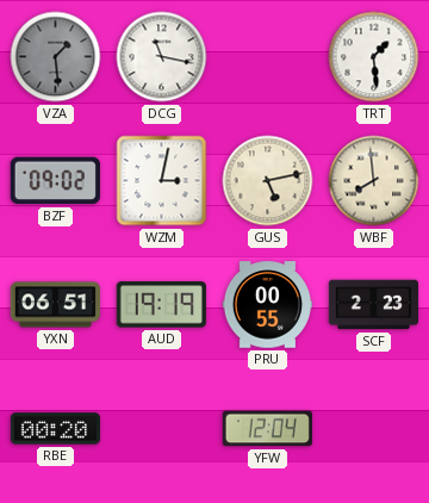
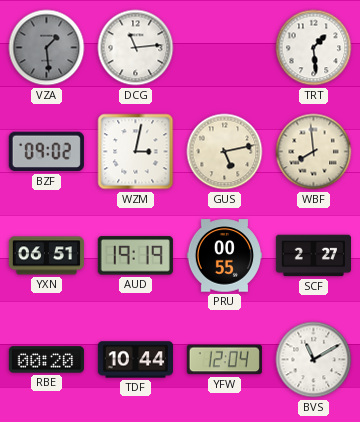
DCG: 11:17 -> 11:14
SCF: 2:23 -> 2:27
TDF: none -> 10:44
BVS: none -> 11:10
